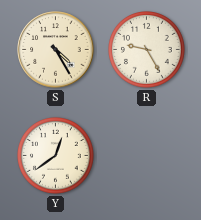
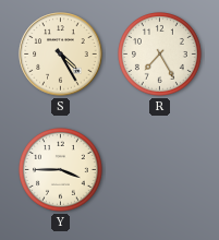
R: 9:25 -> 7:25
Y: 12:39 -> 3:45
